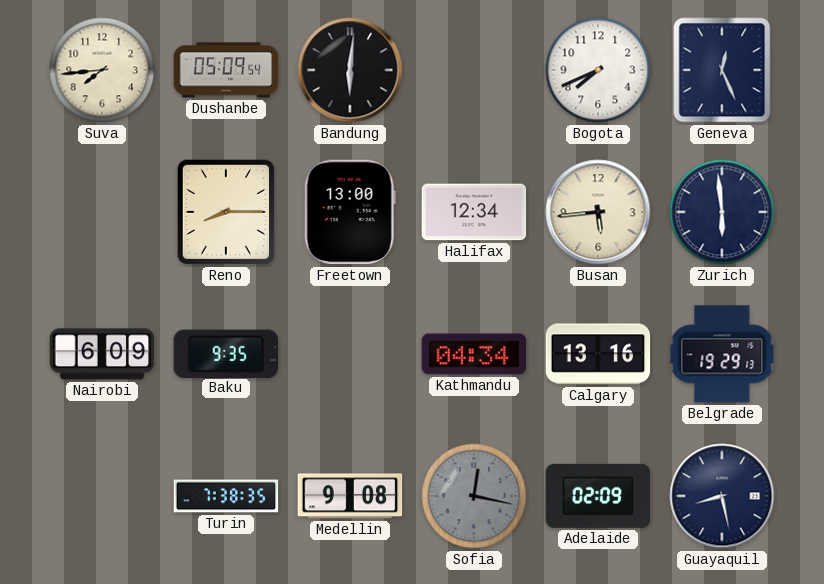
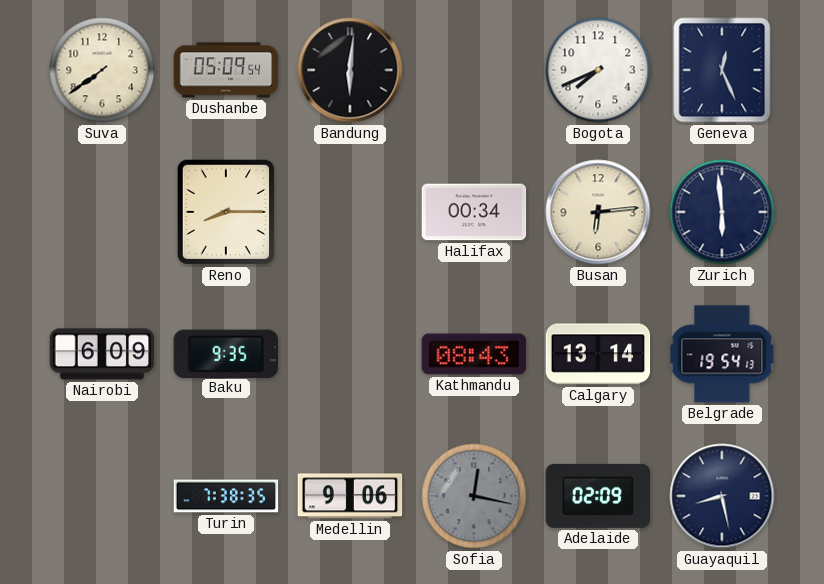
Suva: 7:44 -> 7:39
Freetown: 13:00 -> none
Halifax: 12:34 -> 00:34
Busan: 5:44 -> 6:14
Kathmandu: 04:34 -> 08:43
Calgary: 13:16 -> 13:14
Belgrade: 19:29 -> 19:54
Medellin: 9:08 -> 9:06
